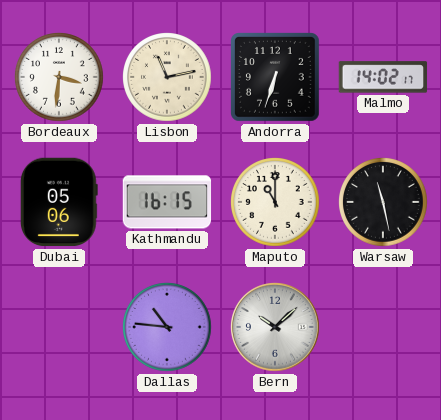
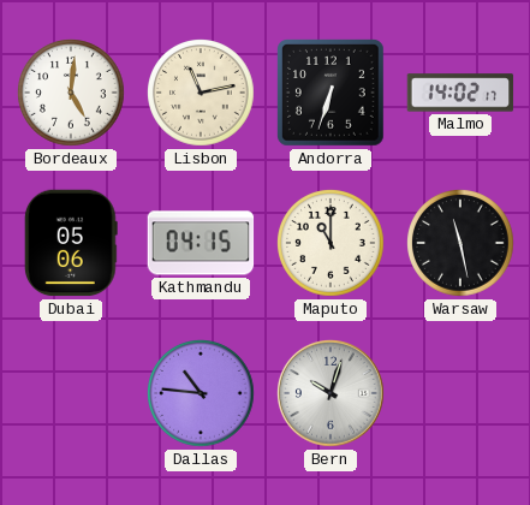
Bordeaux: 3:31 -> 5:01
Kathmandu: 16:15 -> 04:15
Bern: 10:08 -> 10:03
